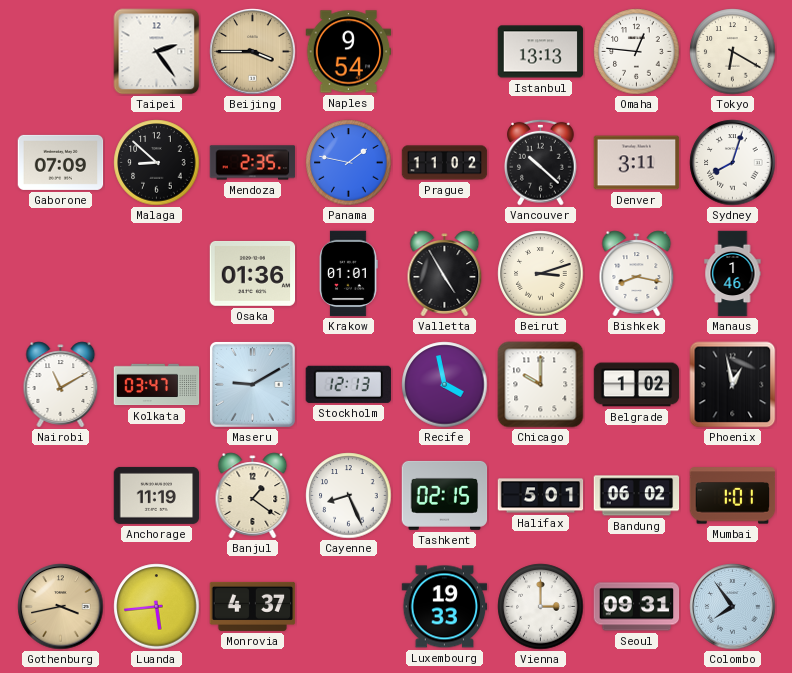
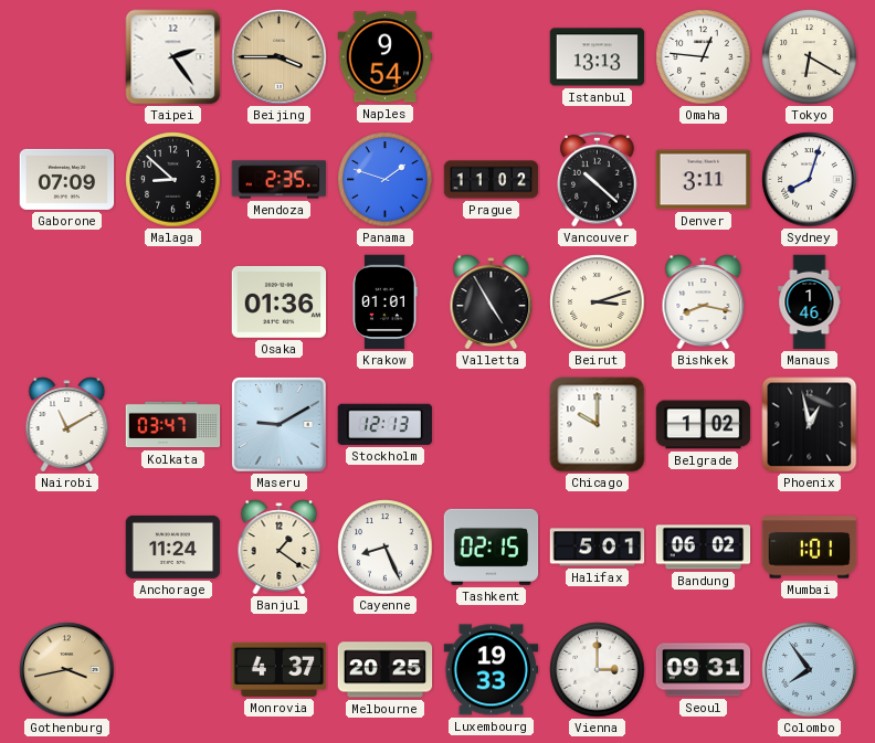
Panama: 1:47 -> 1:48
Recife: 3:58 -> none
Anchorage: 11:19 -> 11:24
Luanda: 5:44 -> none
Melbourne: none -> 20:25
